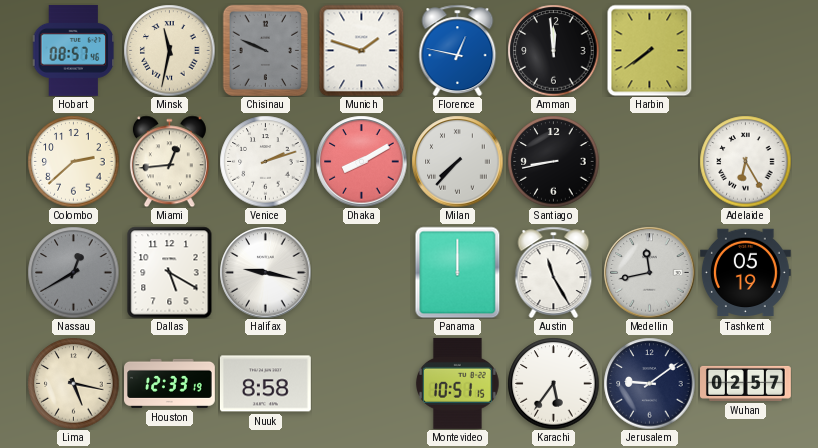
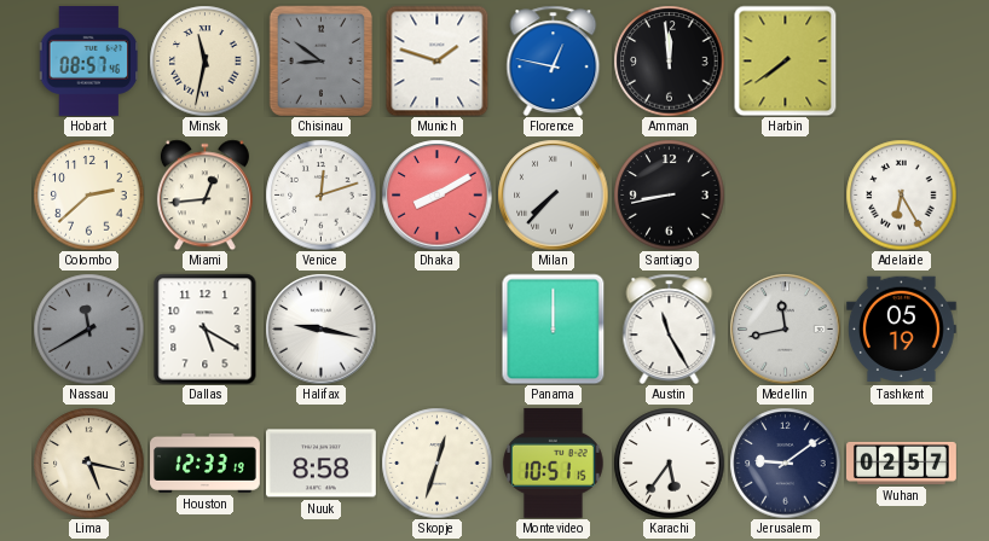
Chisinau: 9:49 -> 8:51
Venice: 2:12 -> 12:12
Nassau: 12:40 -> 11:40
Skopje: none -> 12:33
